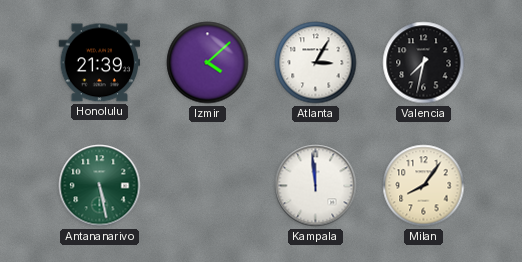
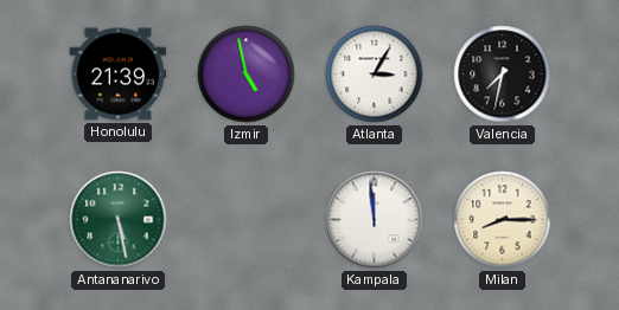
Izmir: 4:08 -> 4:58
Milan: 8:06 -> 8:15
